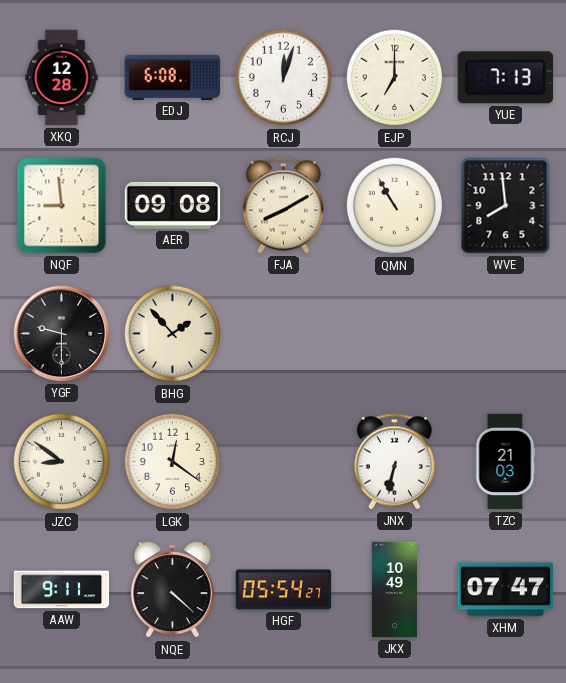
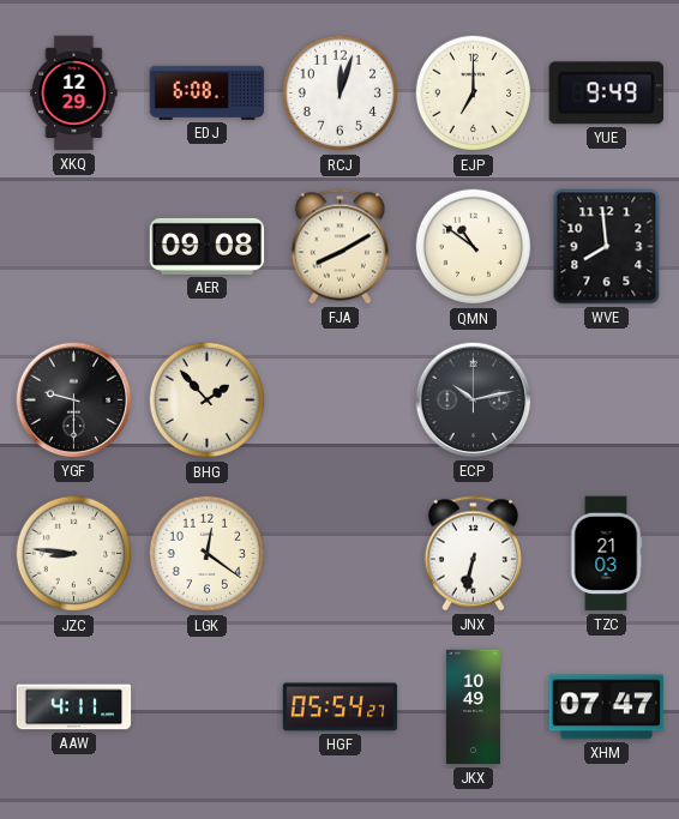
XKQ: 12:28 -> 12:29
YUE: 7:13 -> 9:49
NQF: 8:59 -> none
QMN: 10:55 -> 10:51
ECP: none -> 10:13
JZC: 8:51 -> 8:46
AAW: 9:11 -> 4:11
NQE: 4:22 -> none
